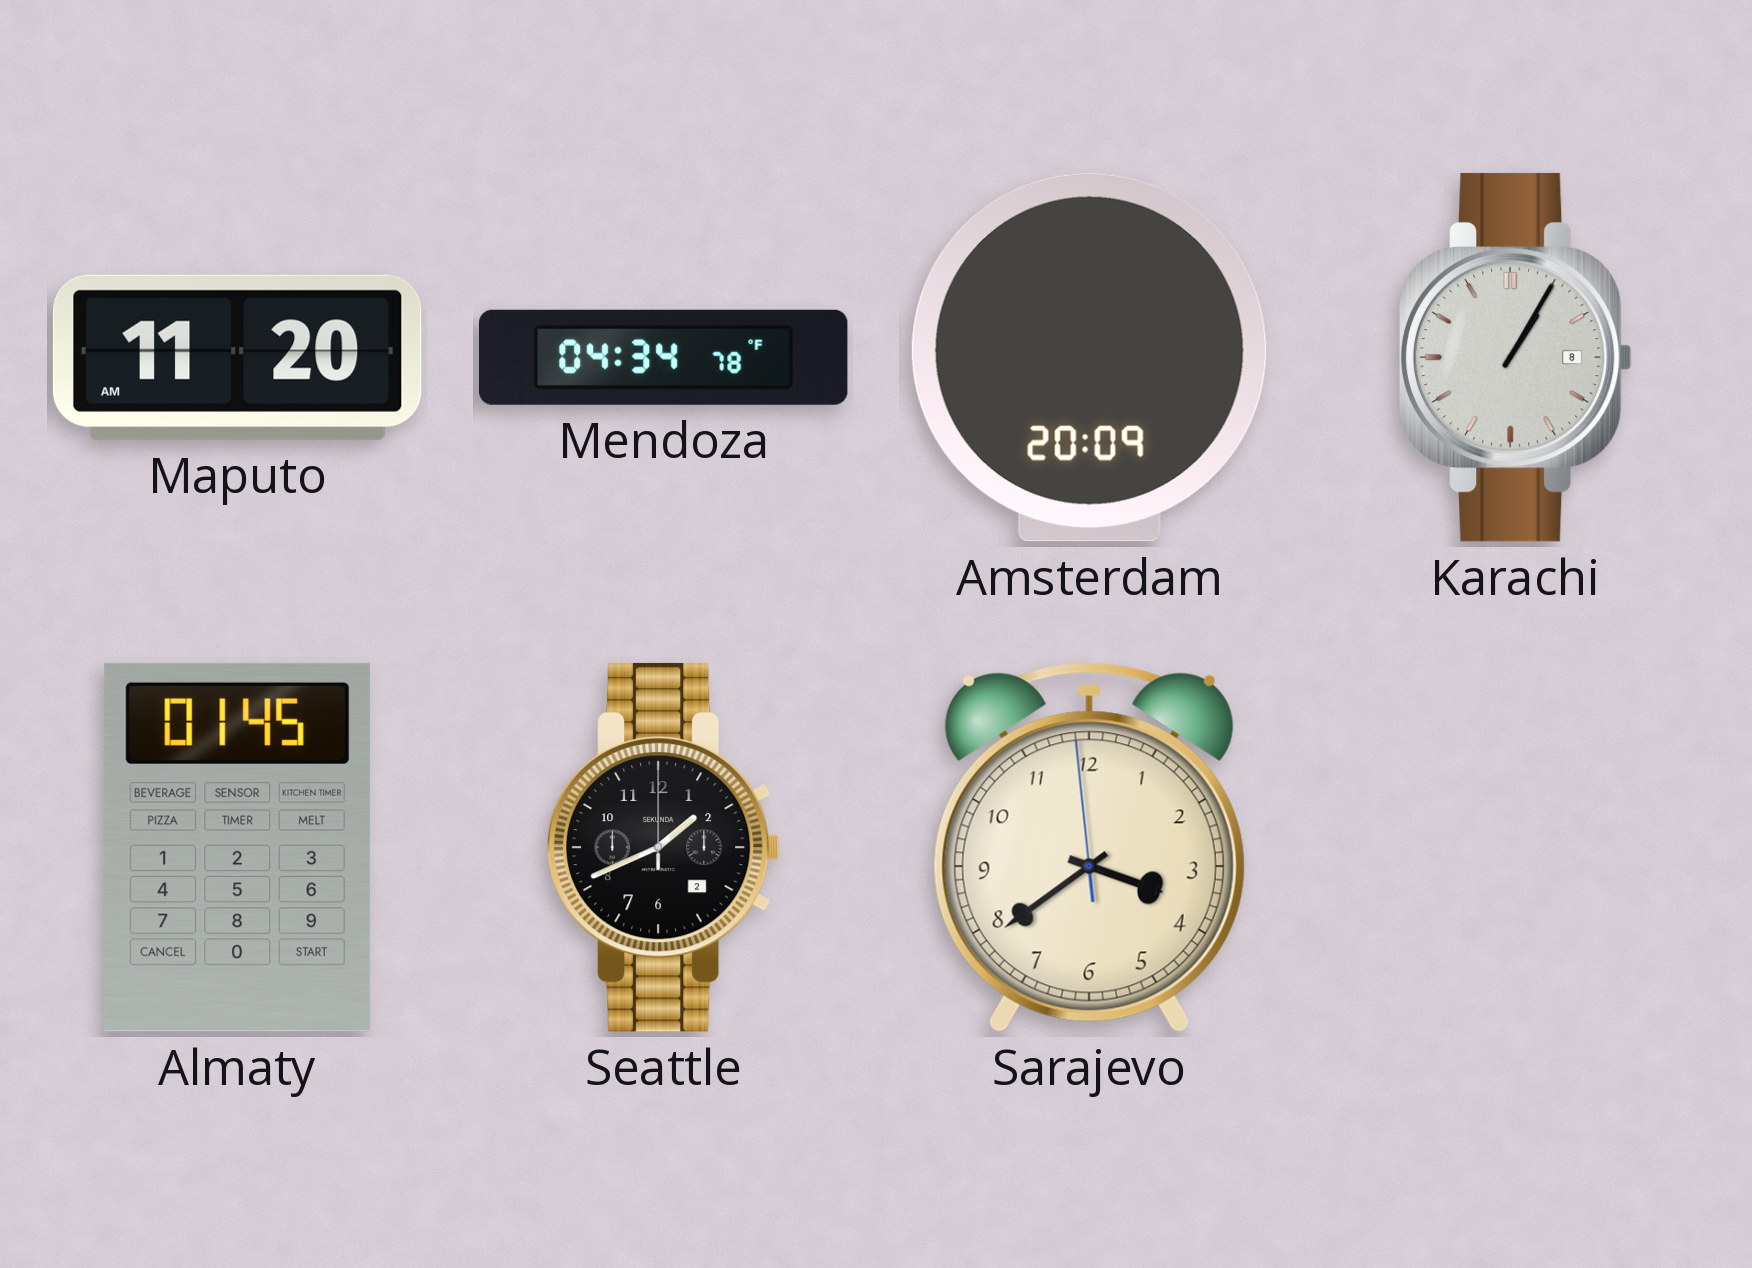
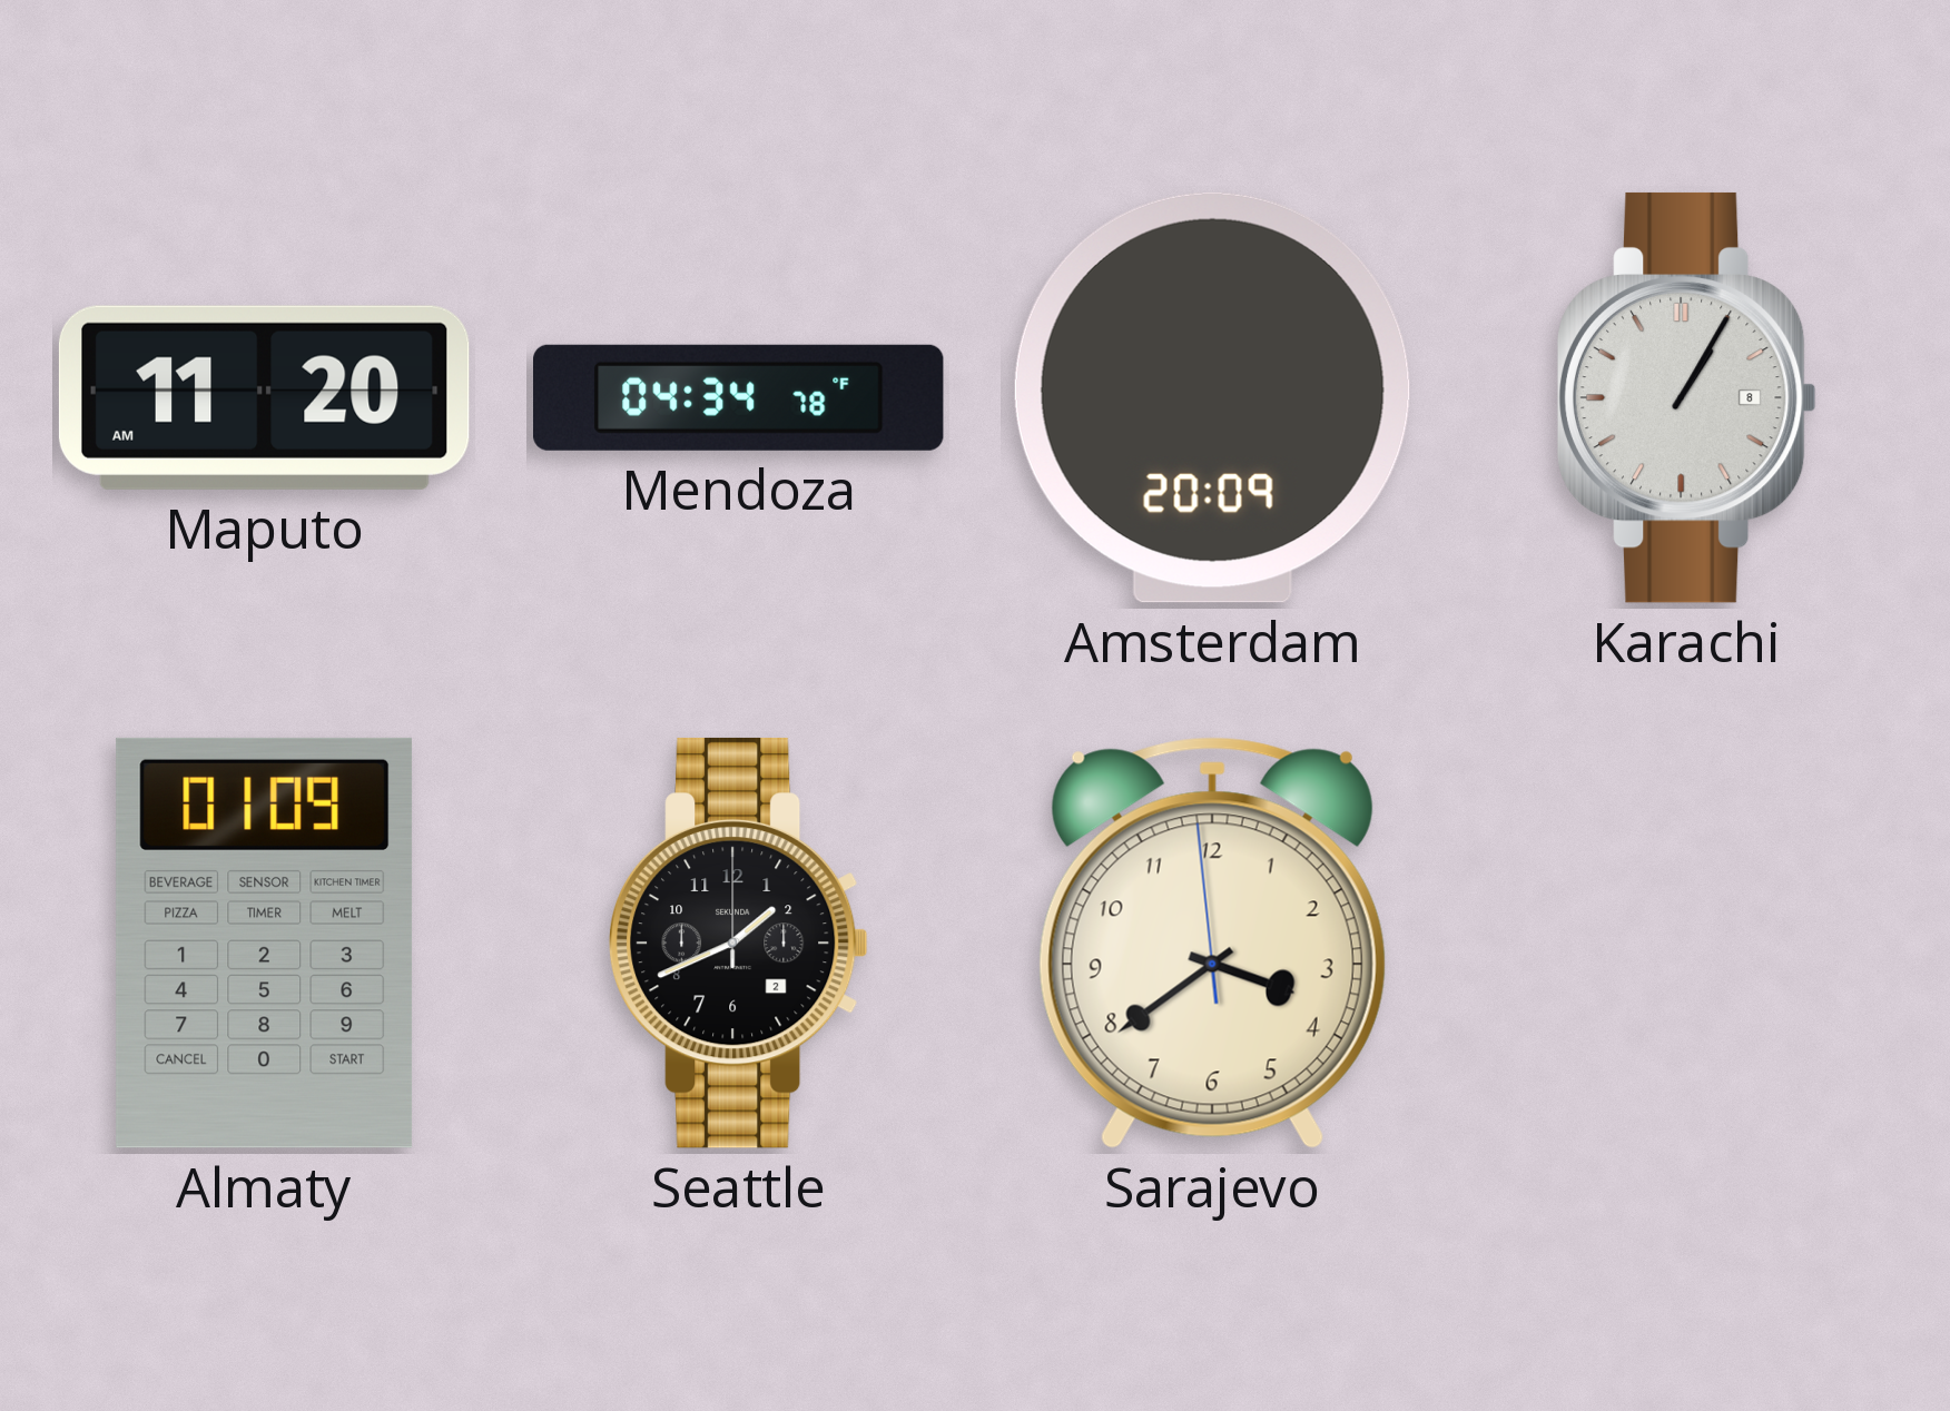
Almaty: 01:45 -> 01:09
